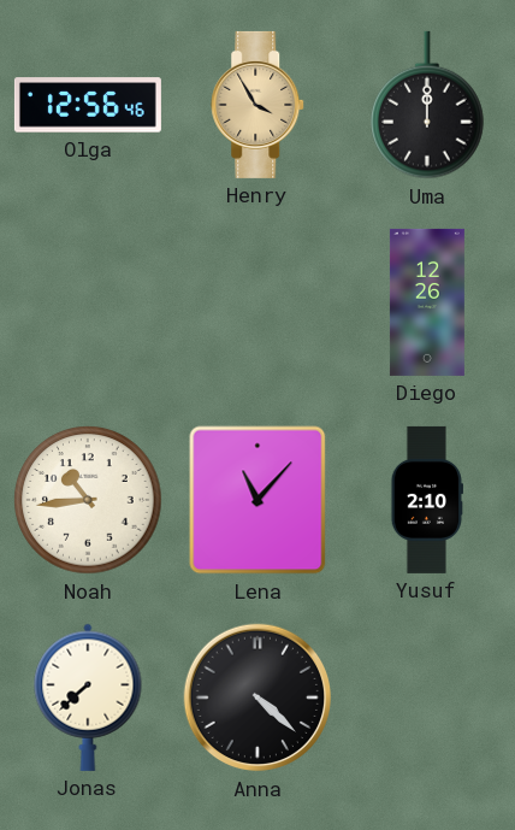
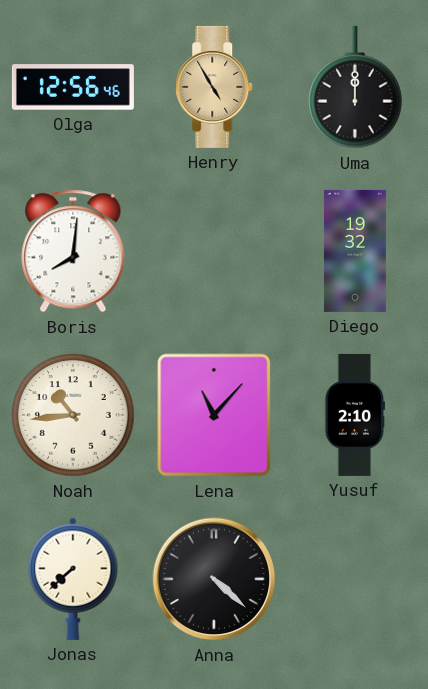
Henry: 3:55 -> 4:55
Boris: none -> 8:01
Diego: 12:26 -> 19:32
